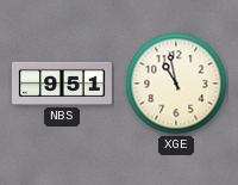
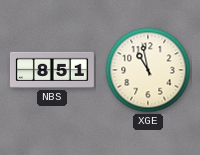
NBS: 9:51 -> 8:51
